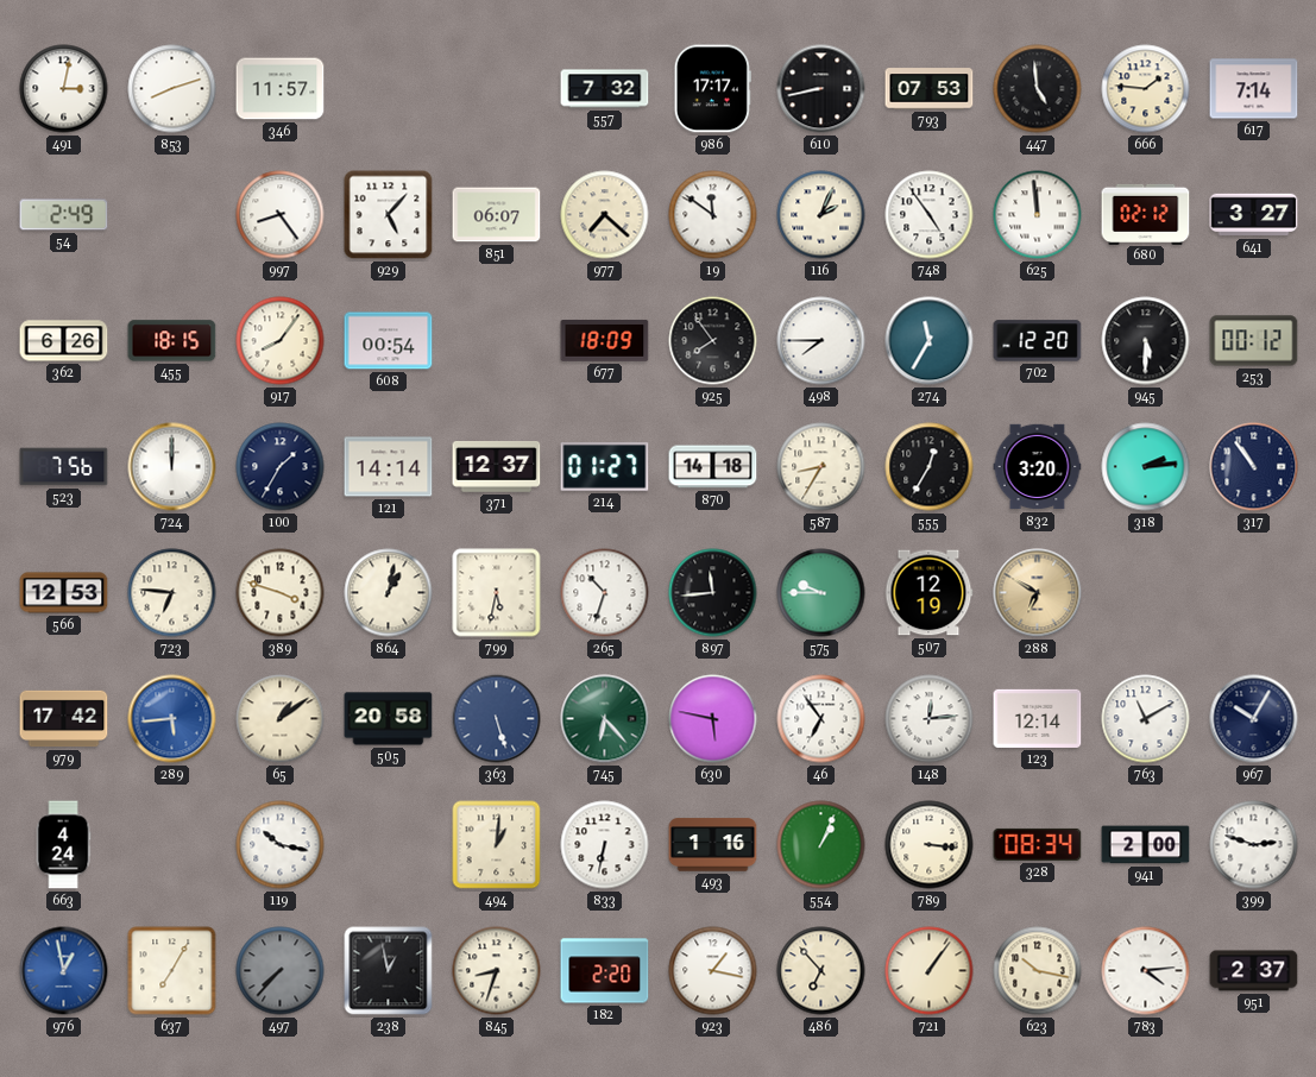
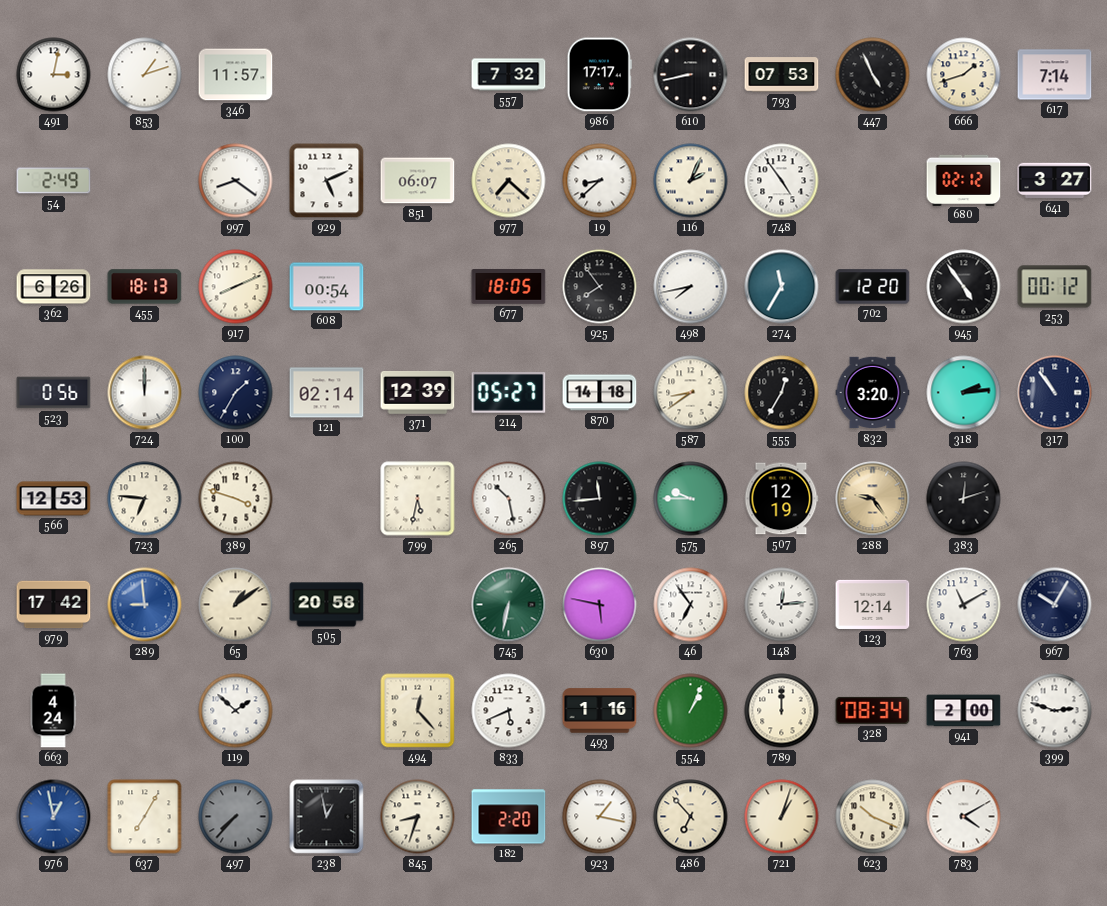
853: 8:12 -> 1:12
447: 4:59 -> 4:56
666: 1:46 -> 1:42
997: 8:24 -> 8:21
929: 5:07 -> 5:11
19: 11:51 -> 8:38
625: 11:59 -> none
455: 18:15 -> 18:13
917: 8:06 -> 8:11
677: 18:09 -> 18:05
498: 7:45 -> 7:43
945: 5:30 -> 4:54
523: 7:56 -> 0:56
121: 14:14 -> 02:14
371: 12:37 -> 12:39
214: 01:27 -> 05:27
587: 8:35 -> 8:39
864: 1:02 -> none
265: 10:33 -> 10:28
288: 6:50 -> 9:24
383: none -> 12:12
289: 5:44 -> 8:59
363: 5:27 -> none
745: 6:23 -> 6:32
119: 10:17 -> 1:52
494: 1:01 -> 12:23
833: 6:32 -> 5:41
789: 3:16 -> 12:00
721: 1:06 -> 1:03
623: 10:17 -> 10:19
783: 4:14 -> 4:10
951: 2:37 -> none
